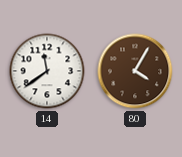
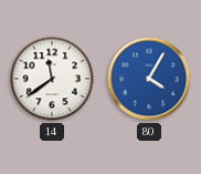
80 dial: brown -> blue
